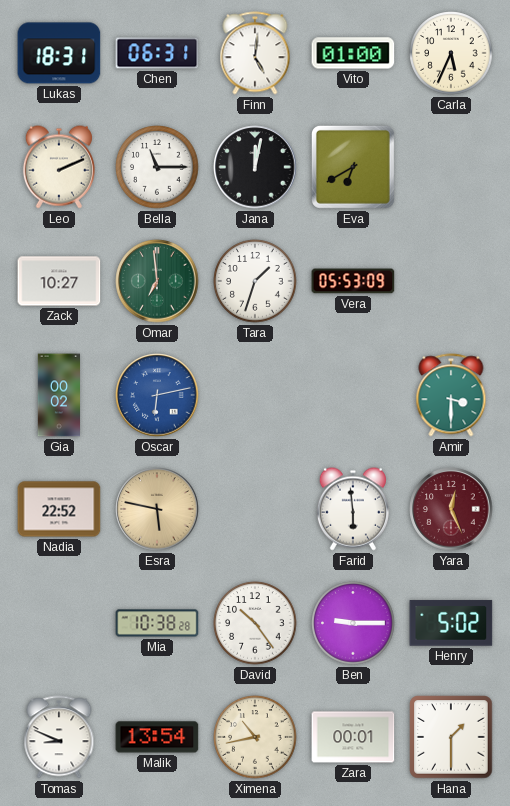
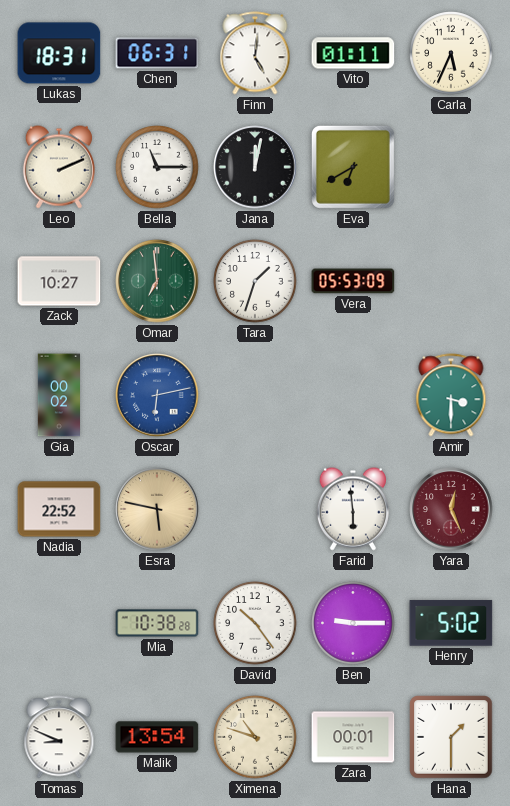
Vito: 01:00 -> 01:11
Ximena: 10:43 -> 10:48
